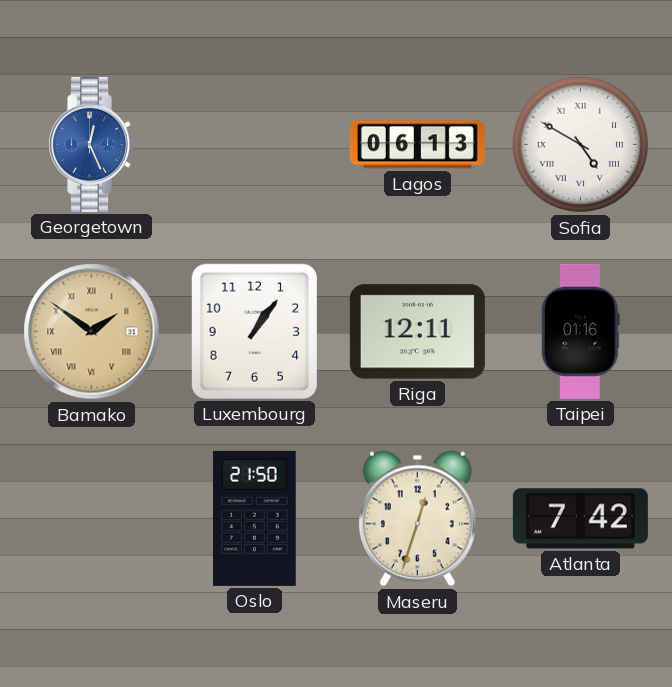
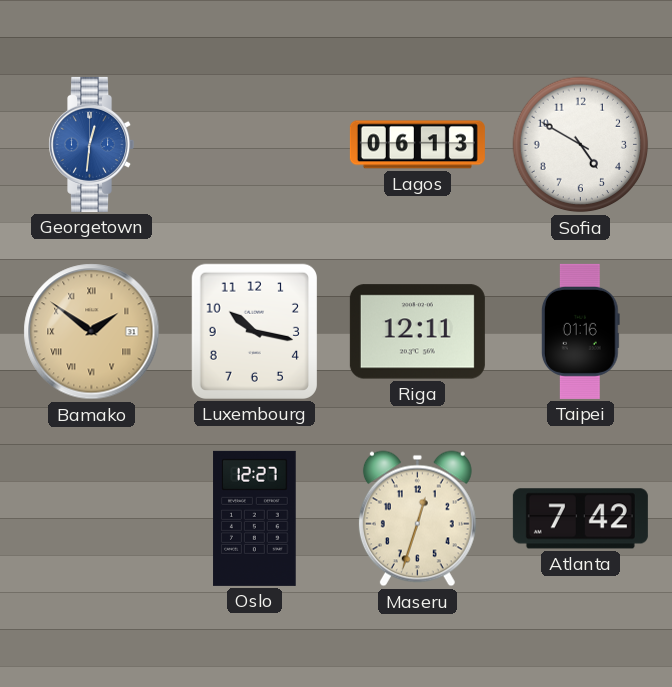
Georgetown: 12:26 -> 12:31
Sofia numerals: Roman -> Arabic
Luxembourg: 1:06 -> 10:17
Oslo: 21:50 -> 12:27
